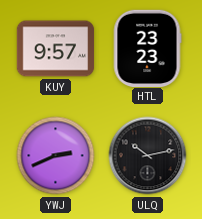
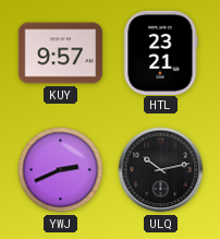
HTL: 23:23 -> 23:21
